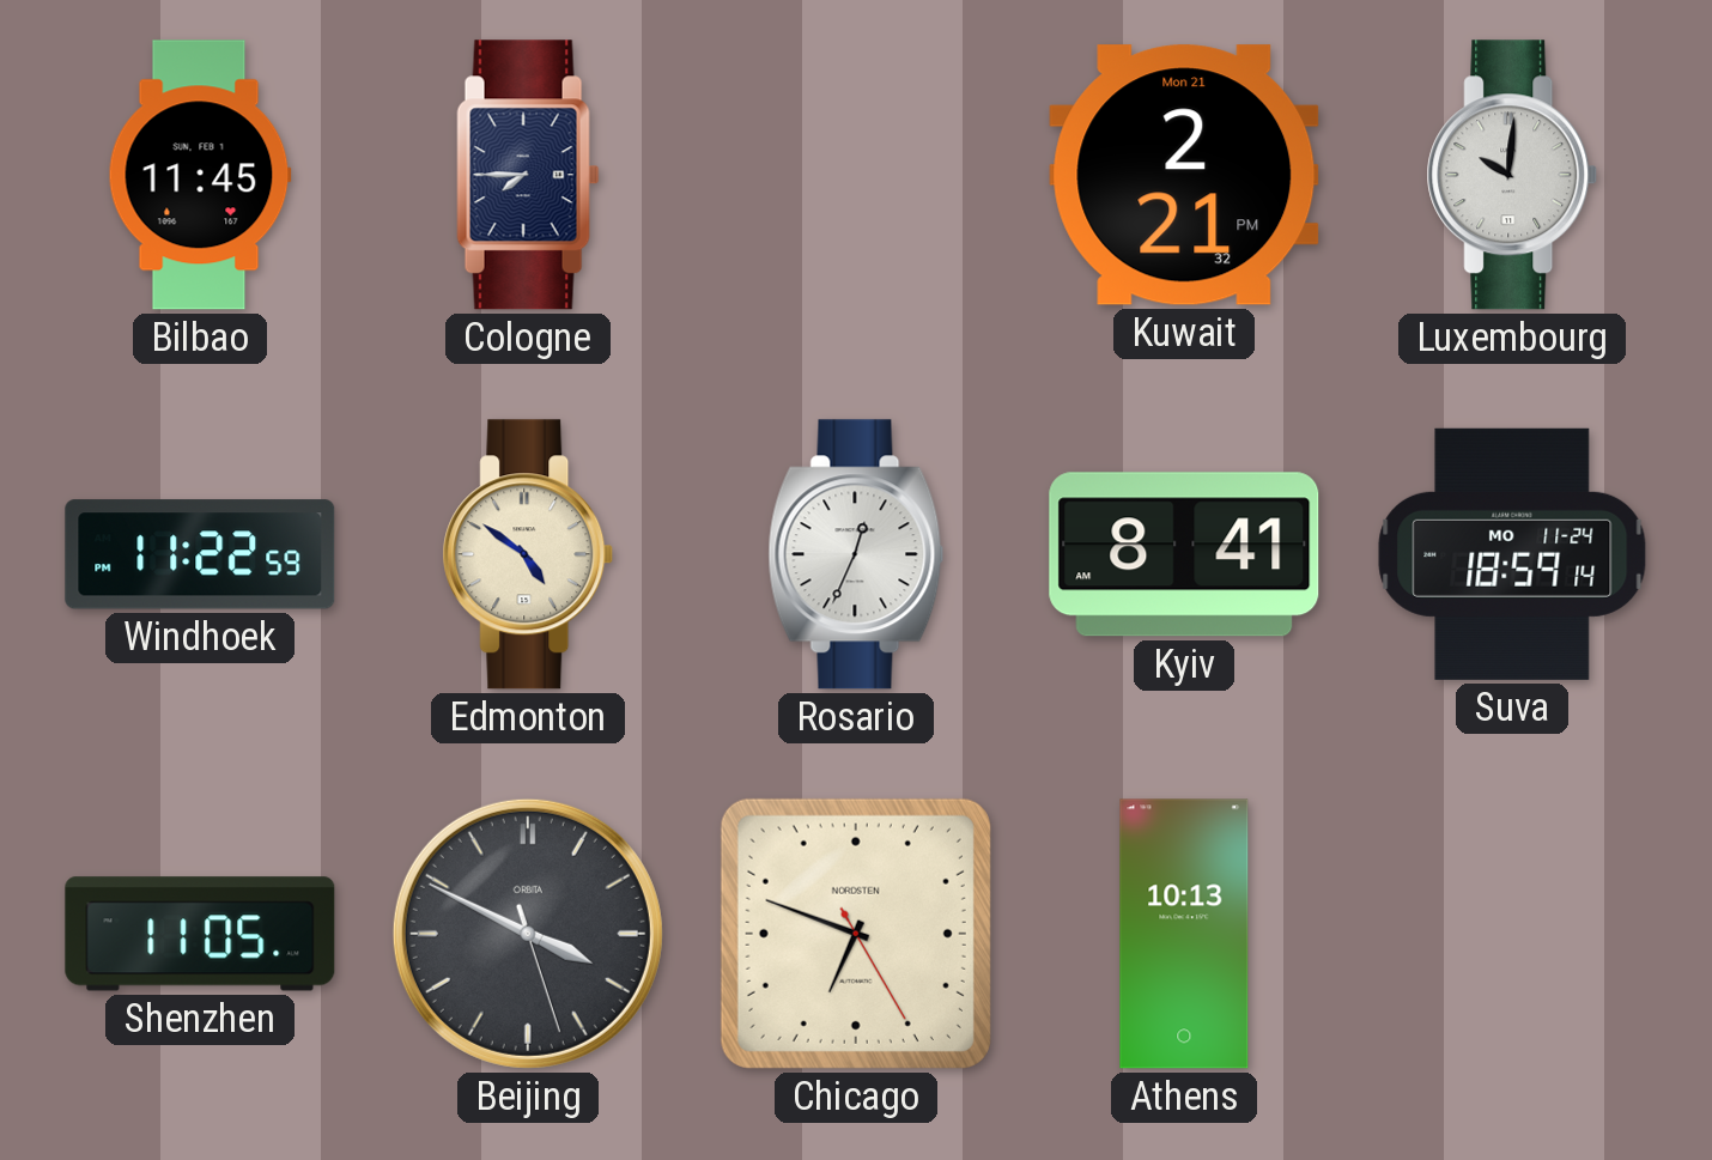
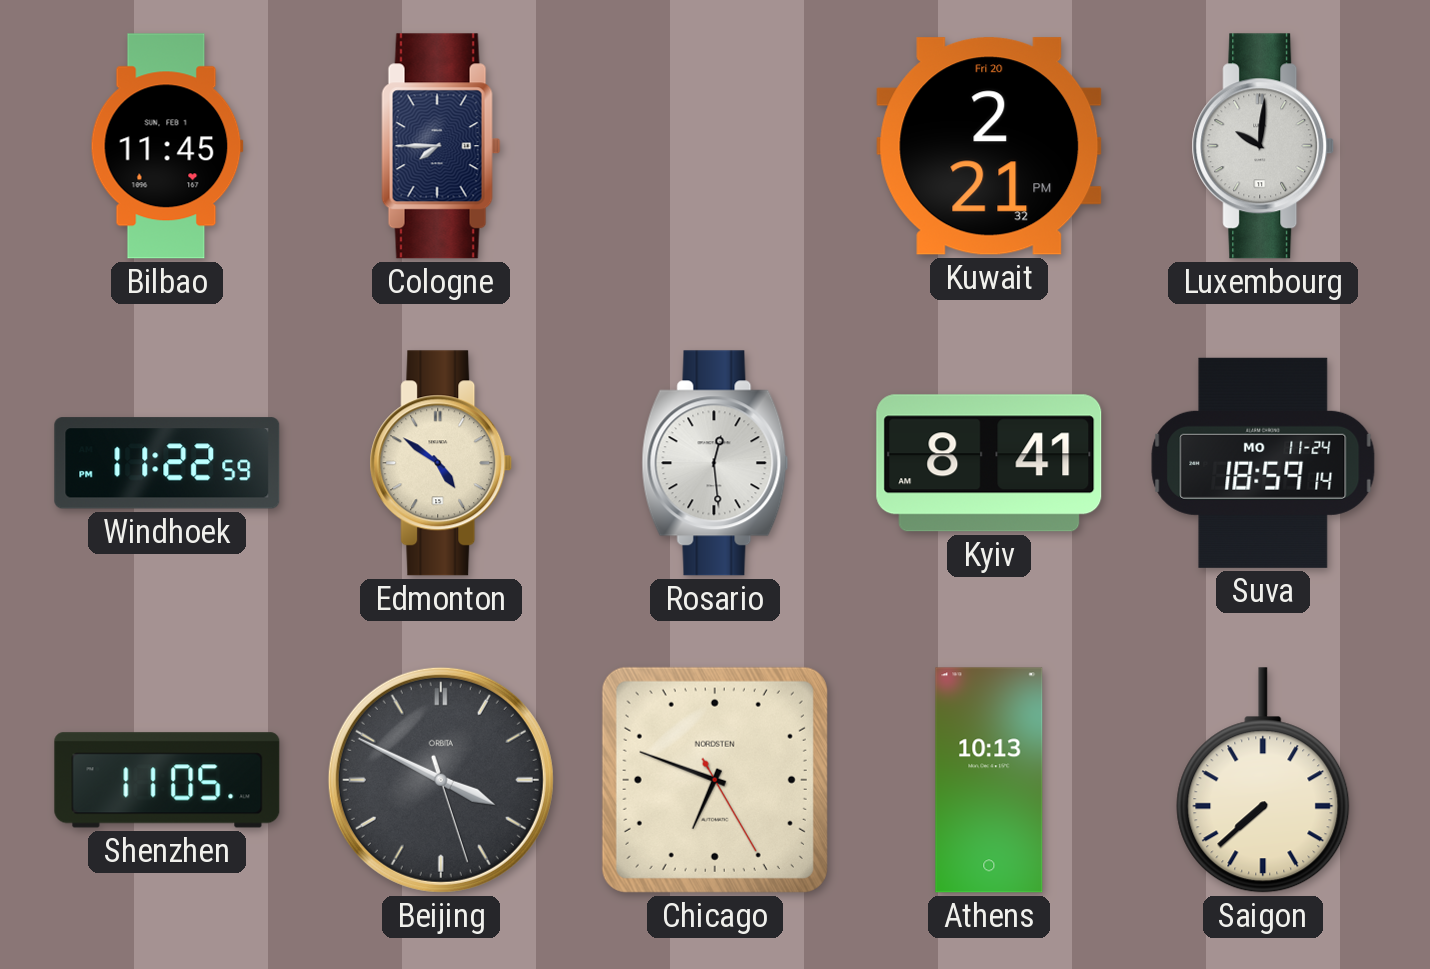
Kuwait date: Mon 21 -> Fri 20
Rosario: 12:34 -> 12:29
Saigon: none -> 7:38
